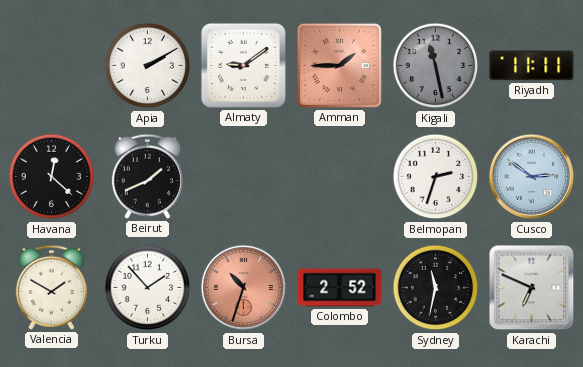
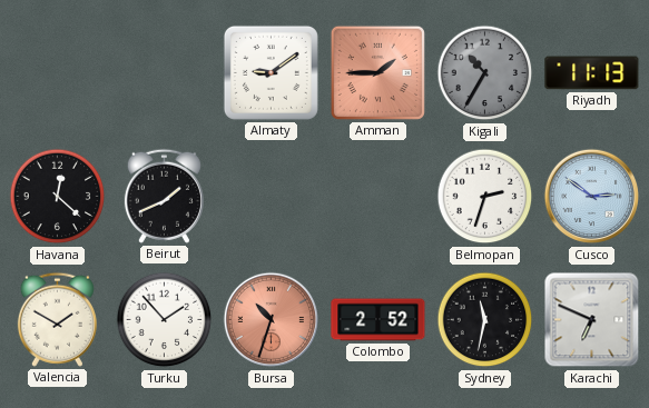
Apia: 2:10 -> none
Kigali: 11:28 -> 10:35
Riyadh: 11:11 -> 11:13
